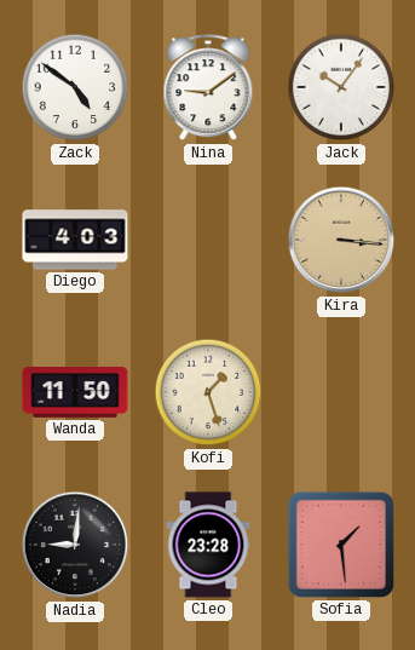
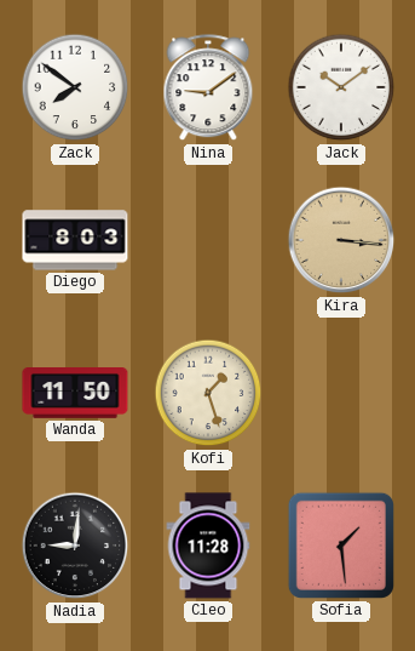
Zack: 4:51 -> 7:51
Jack: 10:06 -> 10:09
Diego: 4:03 -> 8:03
Cleo: 23:28 -> 11:28
